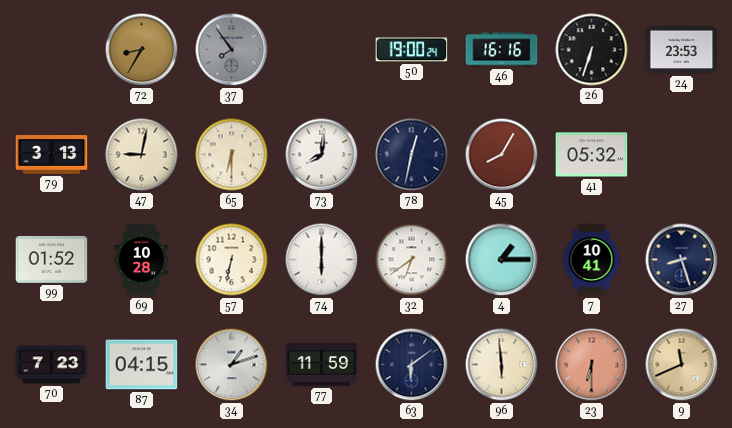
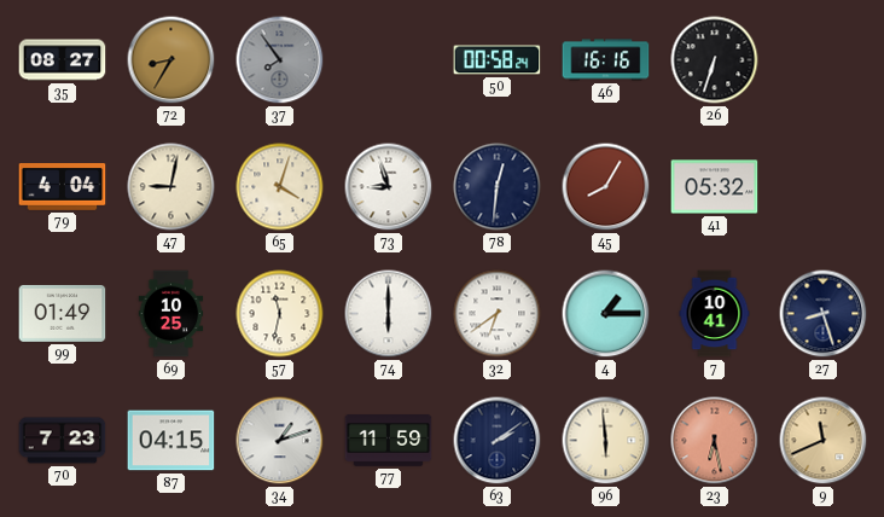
35: none -> 08:27
50: 19:00 -> 00:58
24: 23:53 -> none
79: 3:13 -> 4:04
65: 6:30 -> 4:03
73: 8:01 -> 8:57
78: 12:32 -> 12:31
99: 01:52 -> 01:49
69: 10:28 -> 10:25
57: 6:32 -> 11:32
63: 6:09 -> 2:09
23: 6:30 -> 6:28
